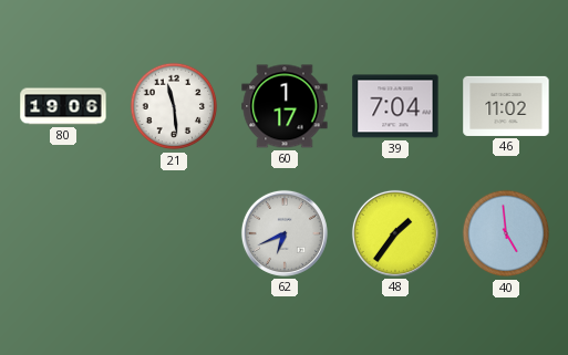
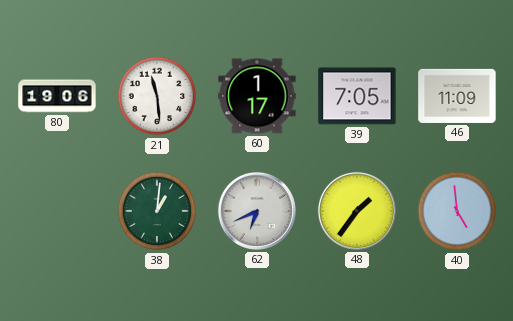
39: 7:04 -> 7:05
46: 11:02 -> 11:09
38: none -> 1:01
